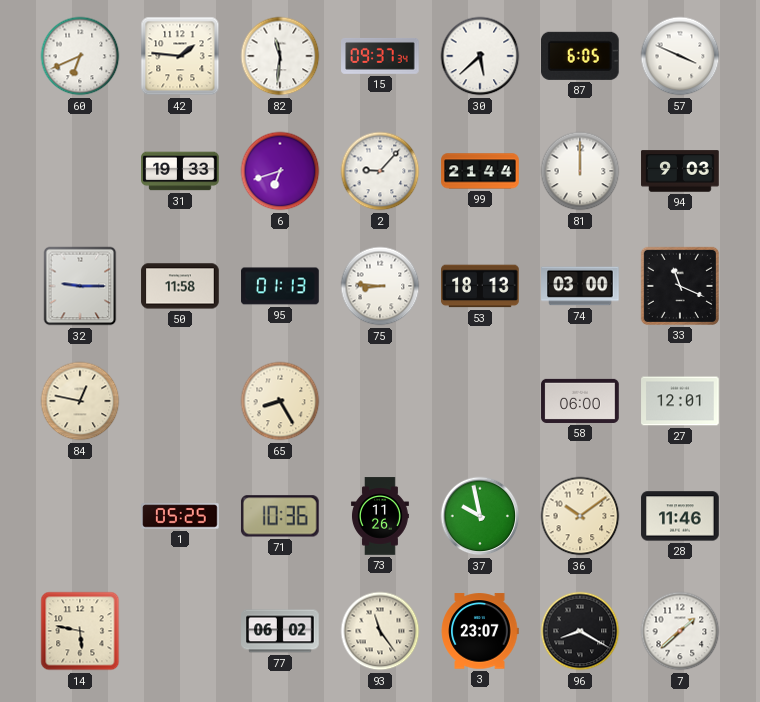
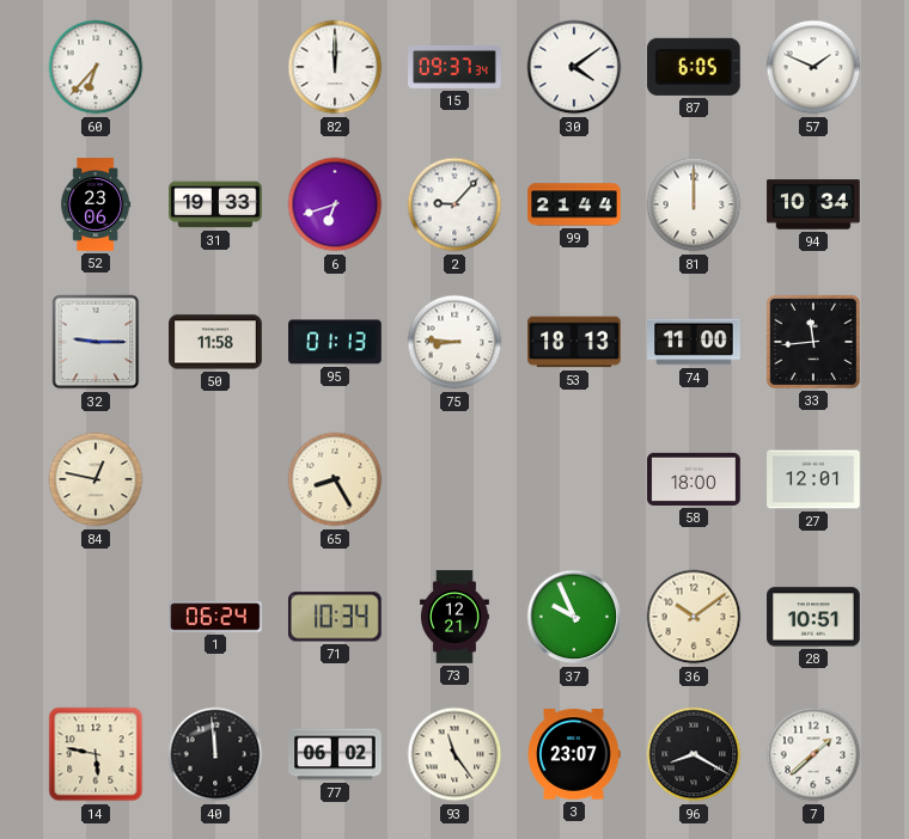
60: 6:41 -> 6:37
42: 1:46 -> none
82: 11:31 -> 12:00
30: 5:38 -> 4:09
57: 3:49 -> 1:49
52: none -> 23:06
94: 9:03 -> 10:34
74: 03:00 -> 11:00
33: 11:19 -> 11:44
58: 06:00 -> 18:00
1: 05:25 -> 06:24
71: 10:36 -> 10:34
73: 11:26 -> 12:21
37: 9:58 -> 9:56
28: 11:46 -> 10:51
40: none -> 11:59
